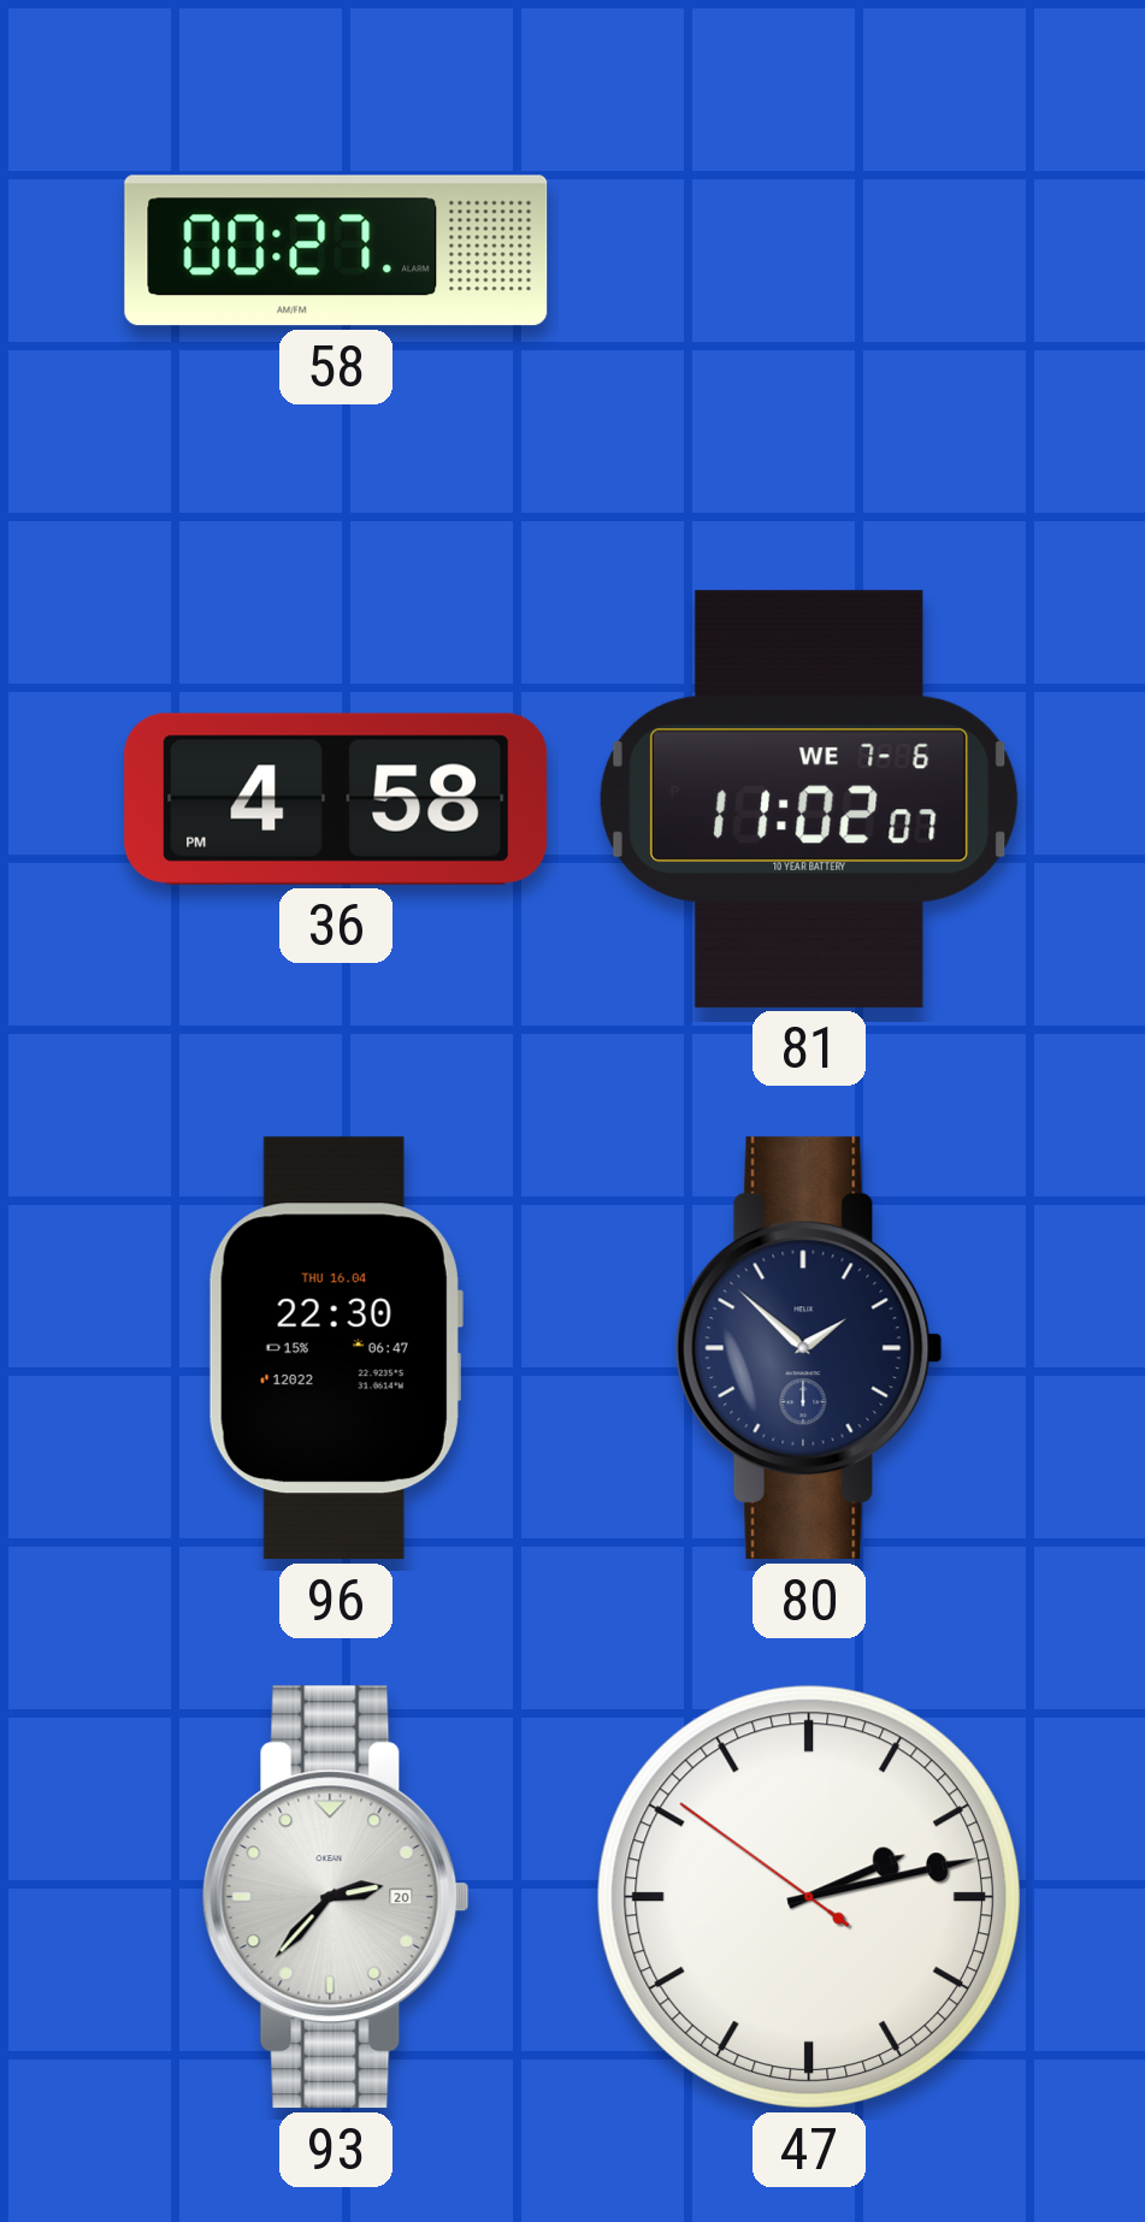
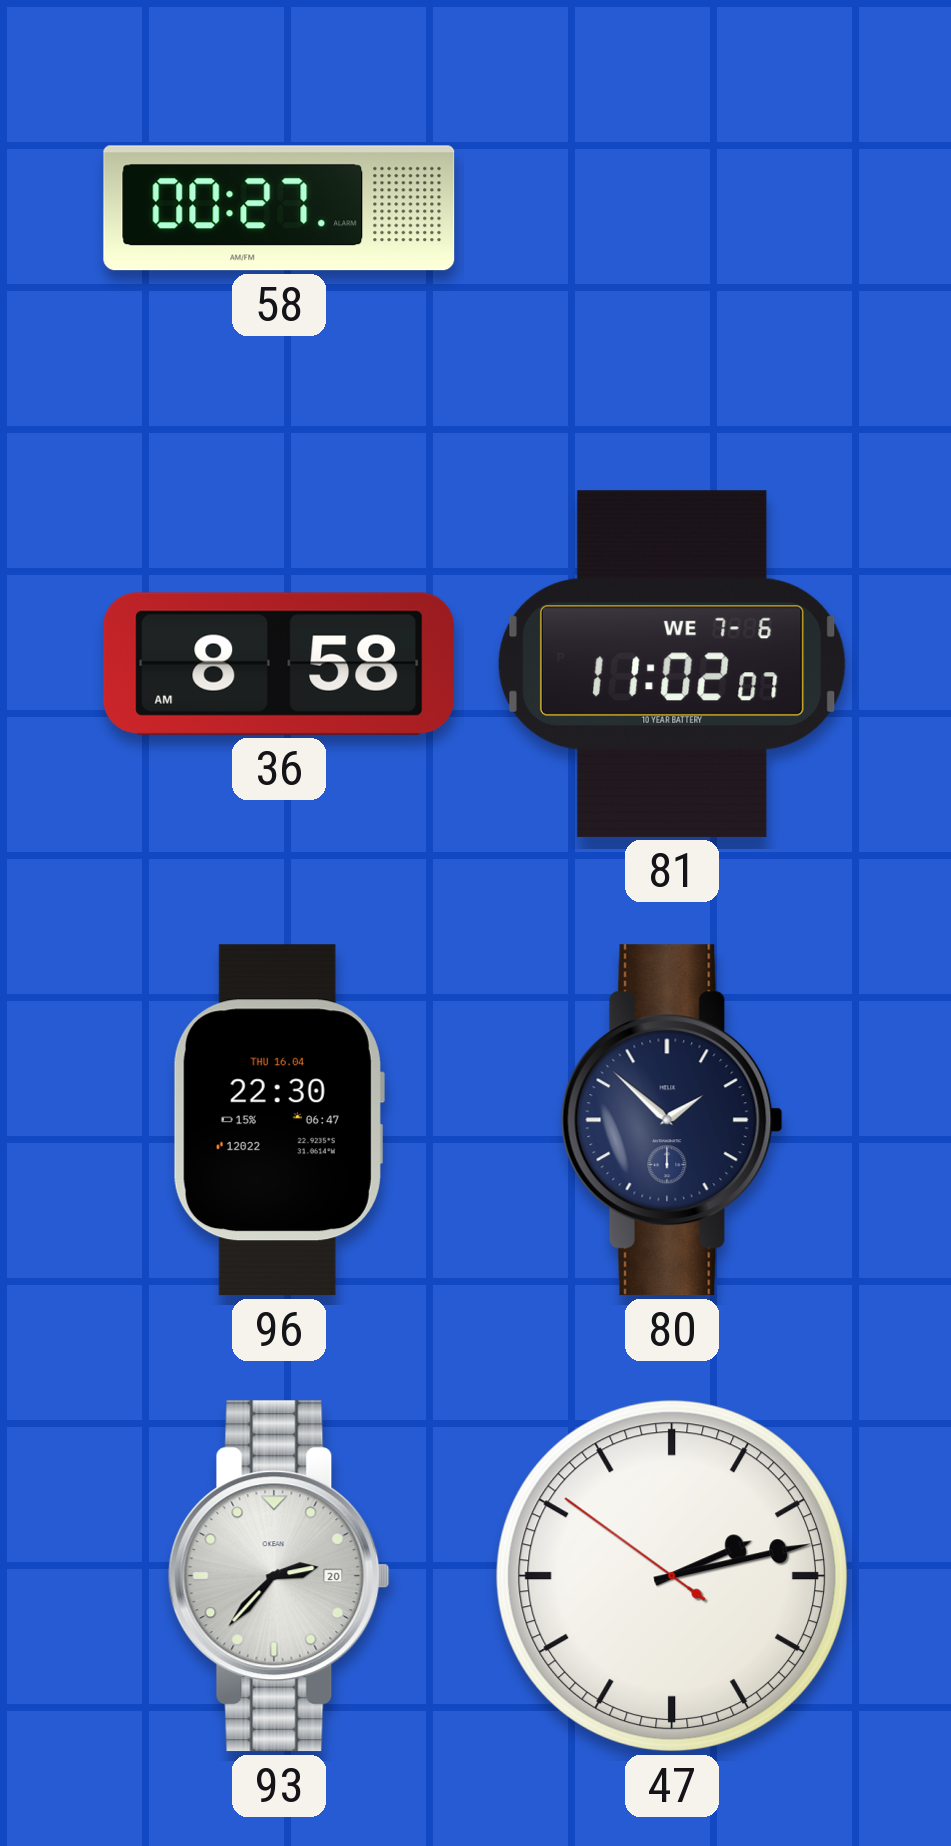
36: 4:58 -> 8:58
